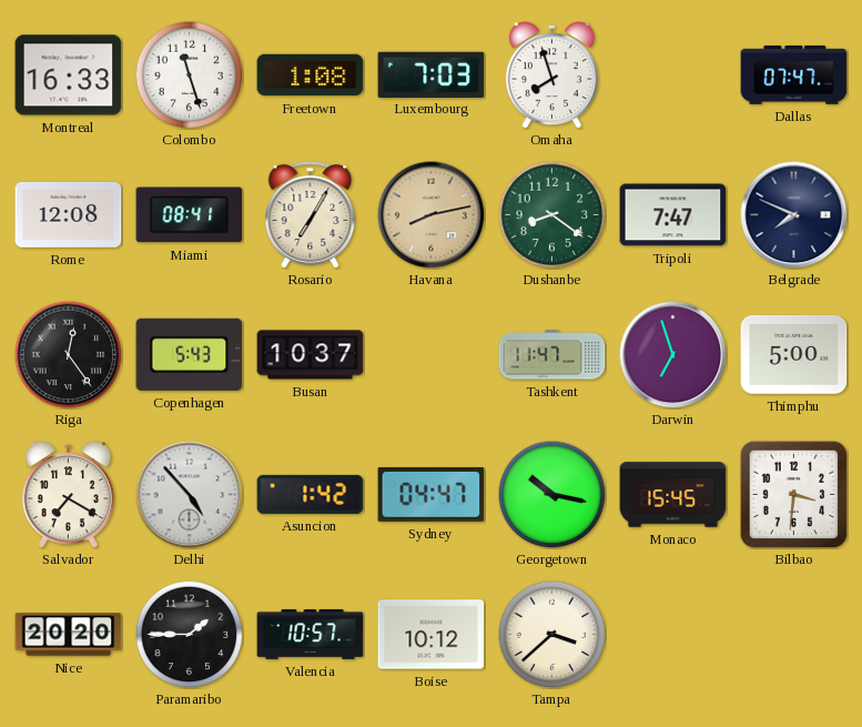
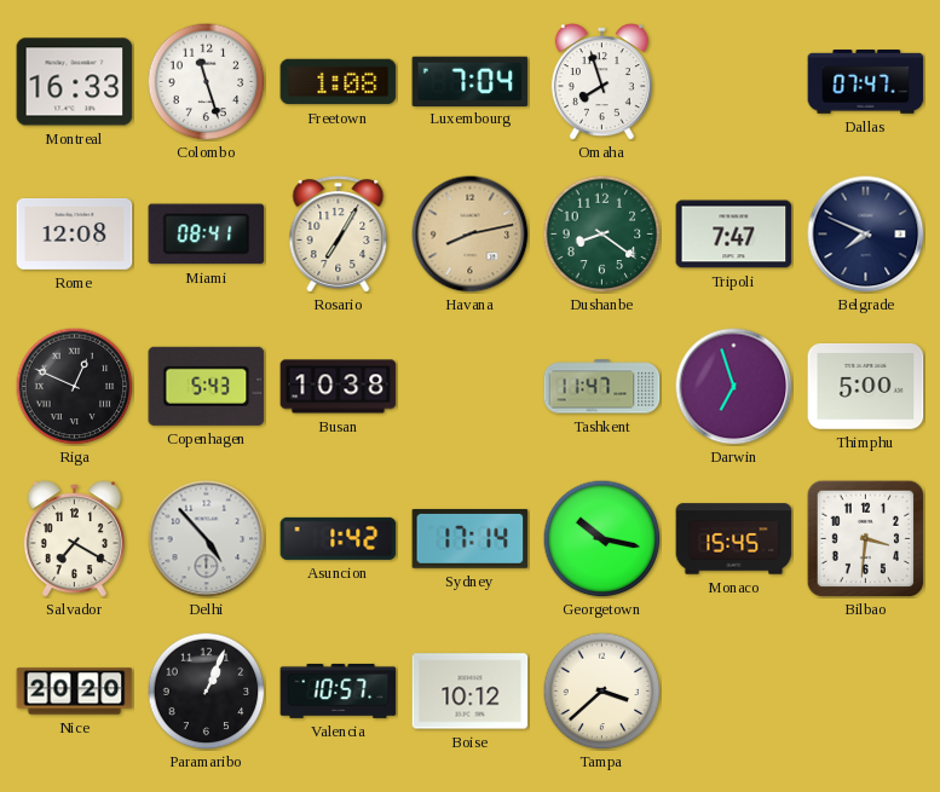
Luxembourg: 7:03 -> 7:04
Riga: 12:24 -> 12:49
Busan: 10:37 -> 10:38
Sydney: 04:47 -> 17:14
Paramaribo: 1:45 -> 1:04
